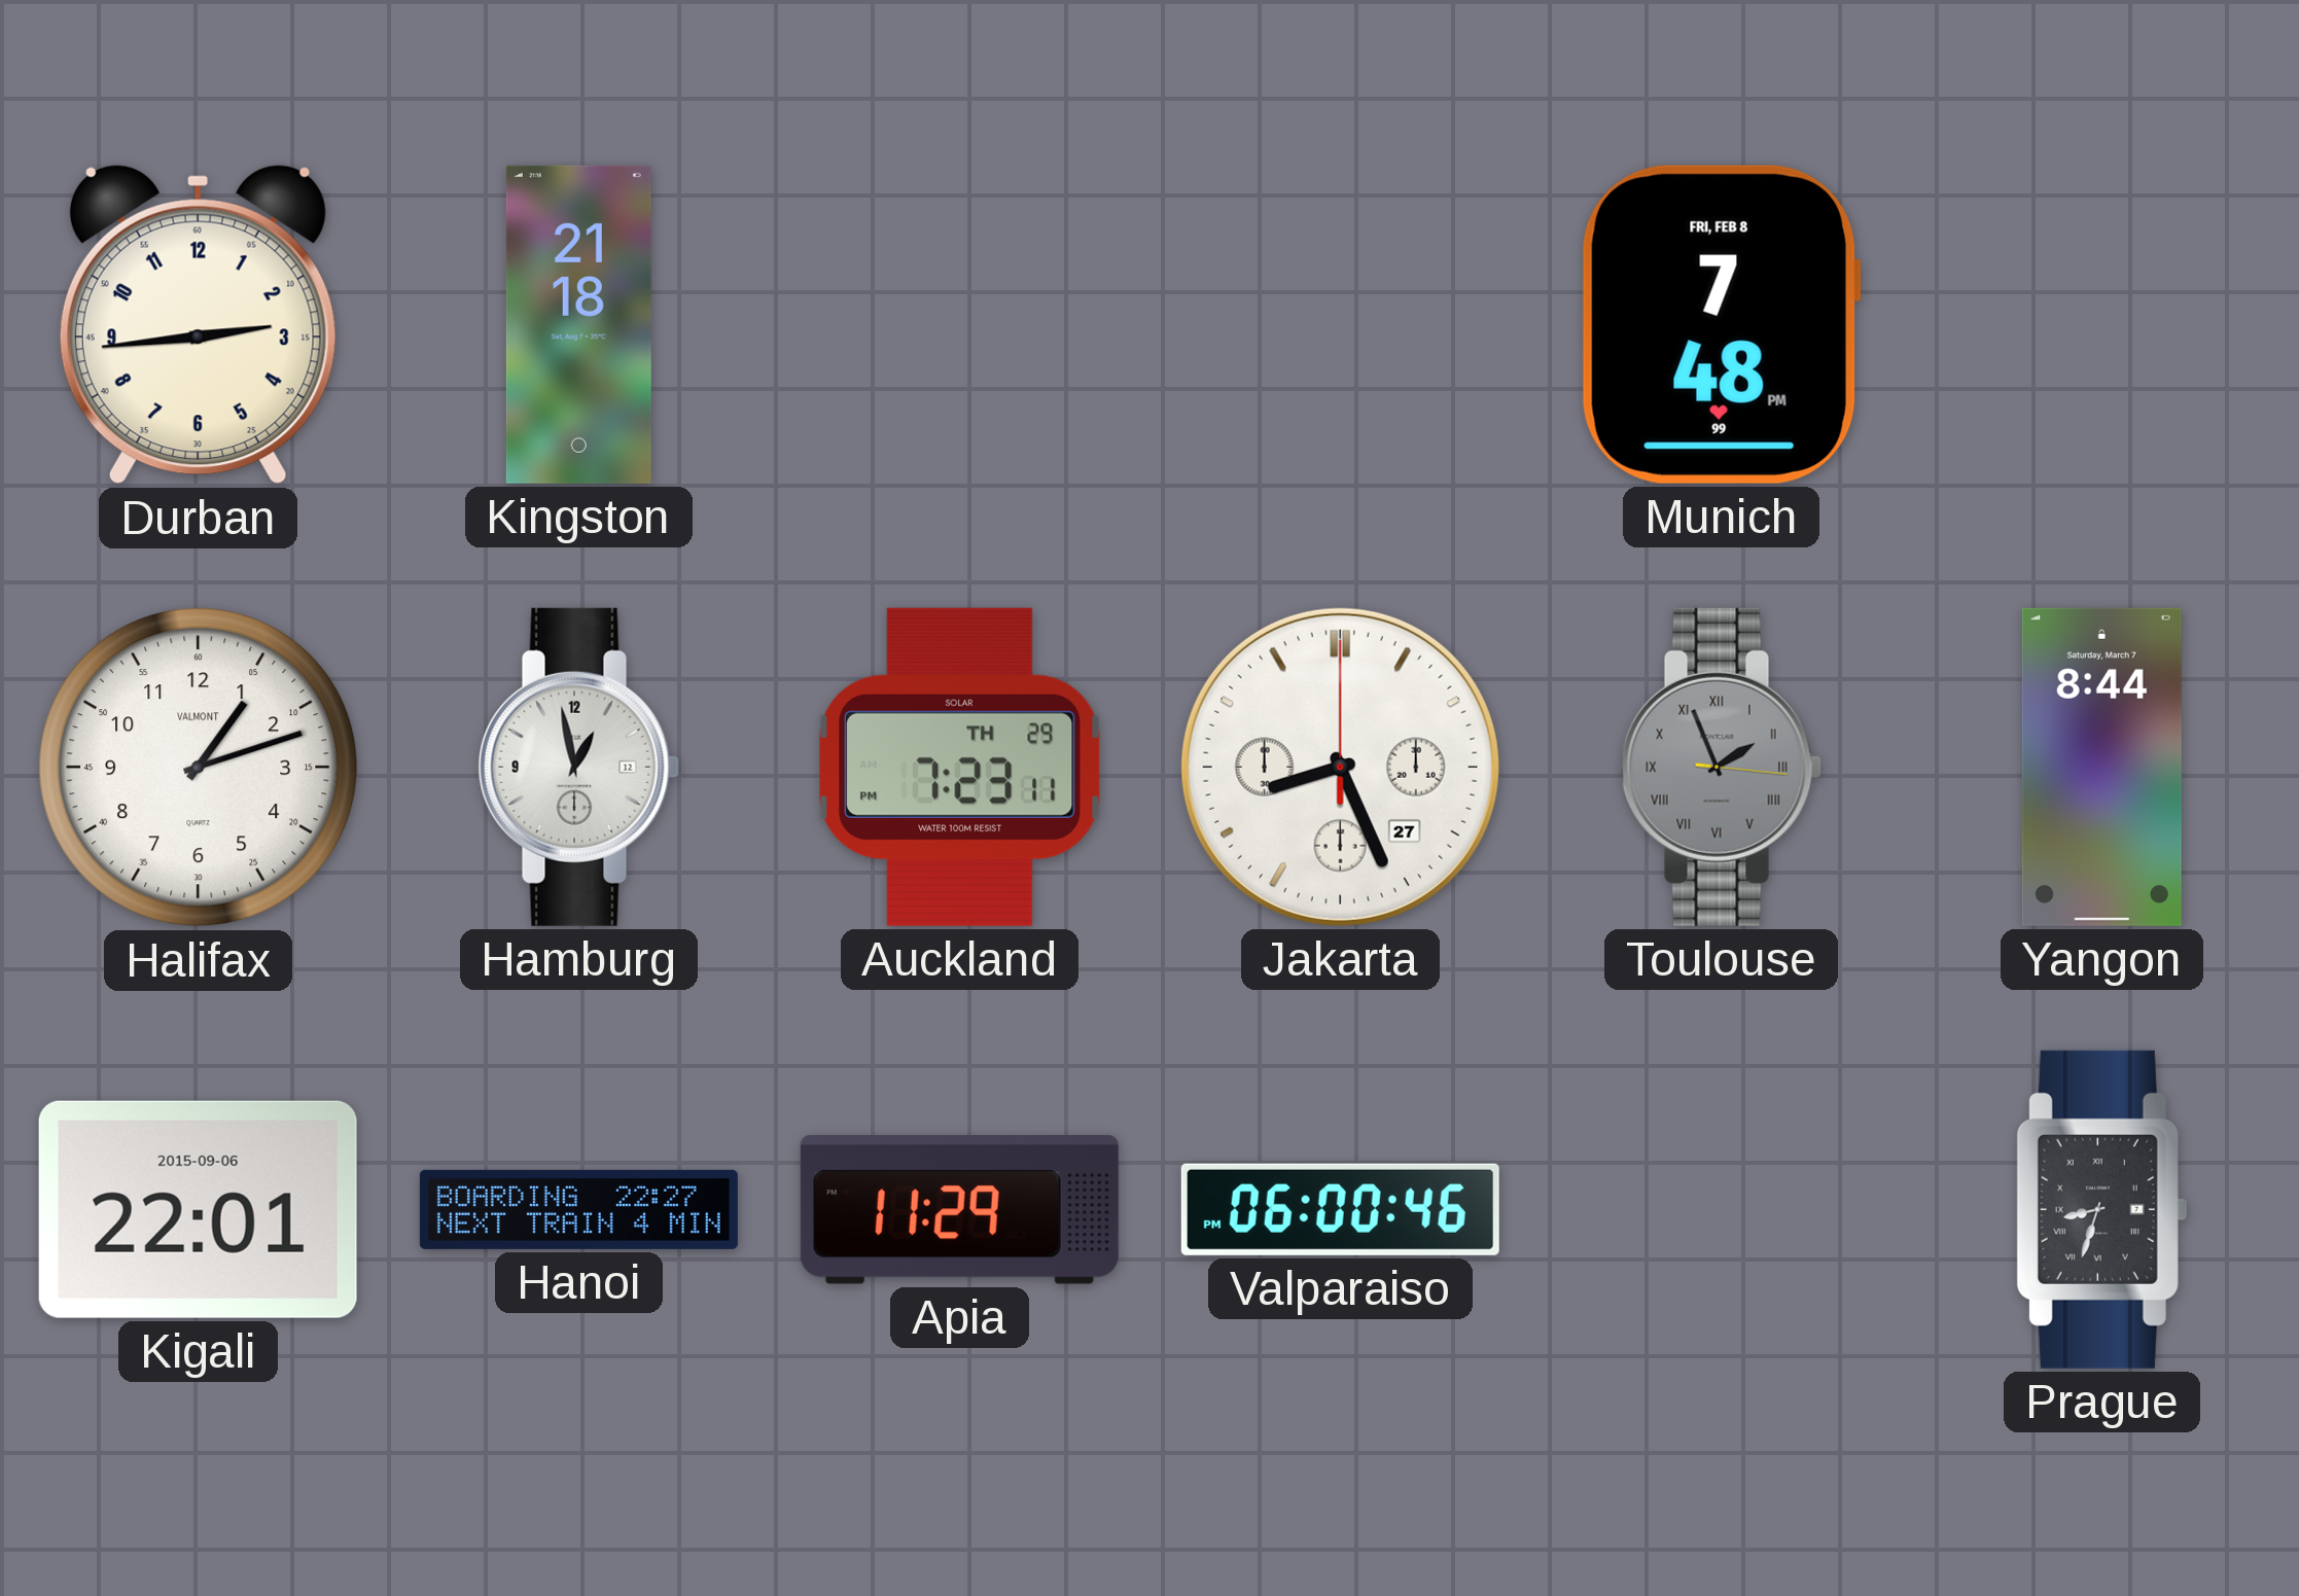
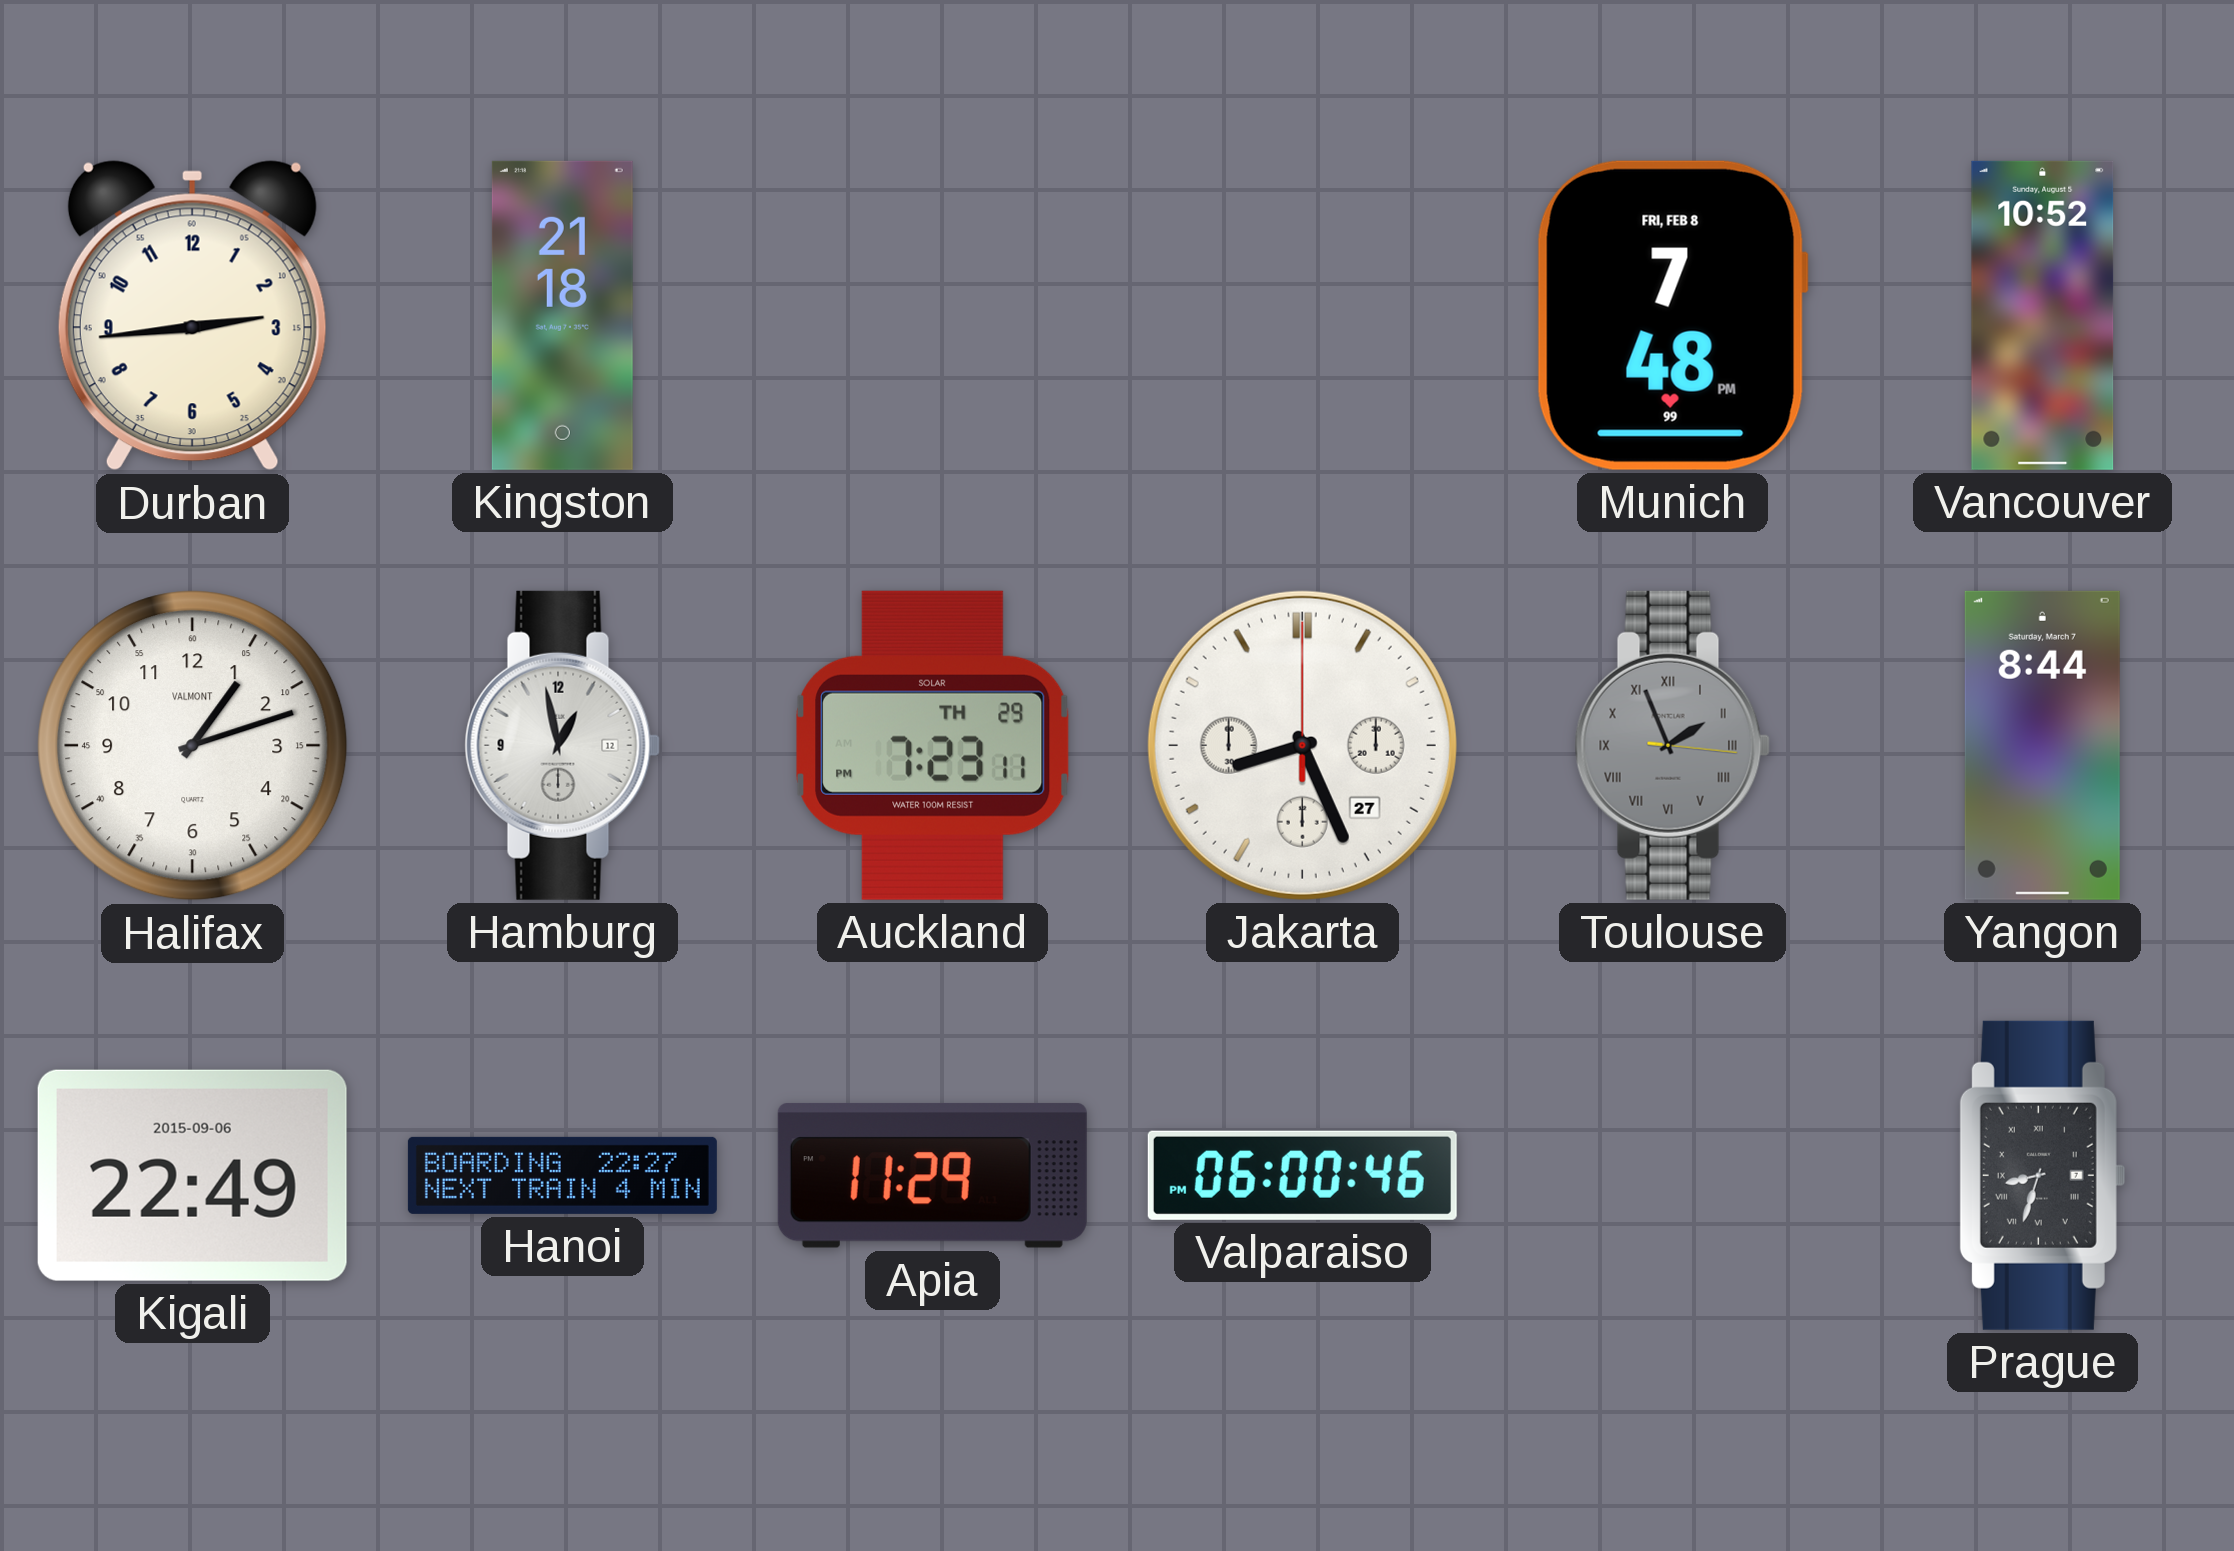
Vancouver: none -> 10:52
Kigali: 22:01 -> 22:49
